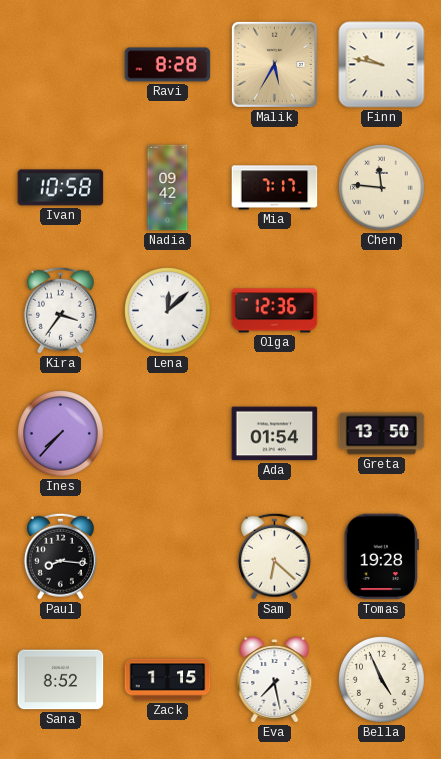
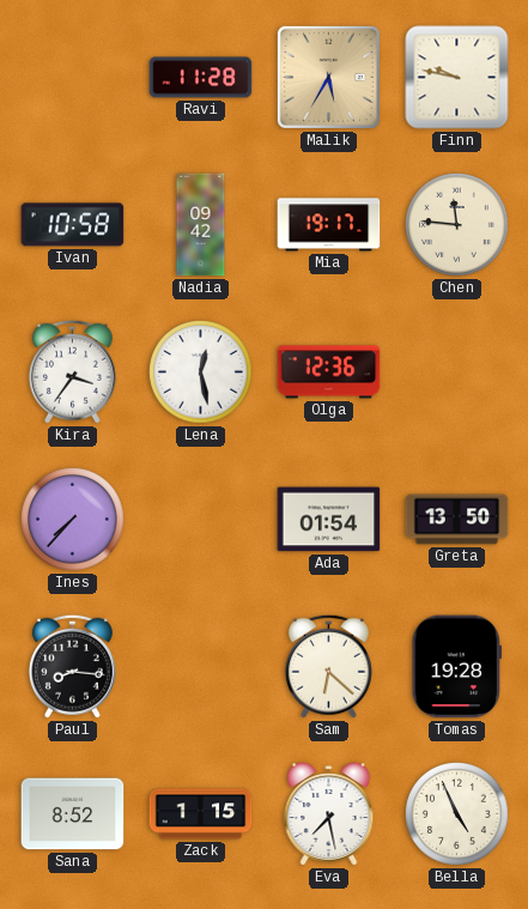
Ravi: 8:28 -> 11:28
Mia: 7:17 -> 19:17
Lena: 12:08 -> 12:28
